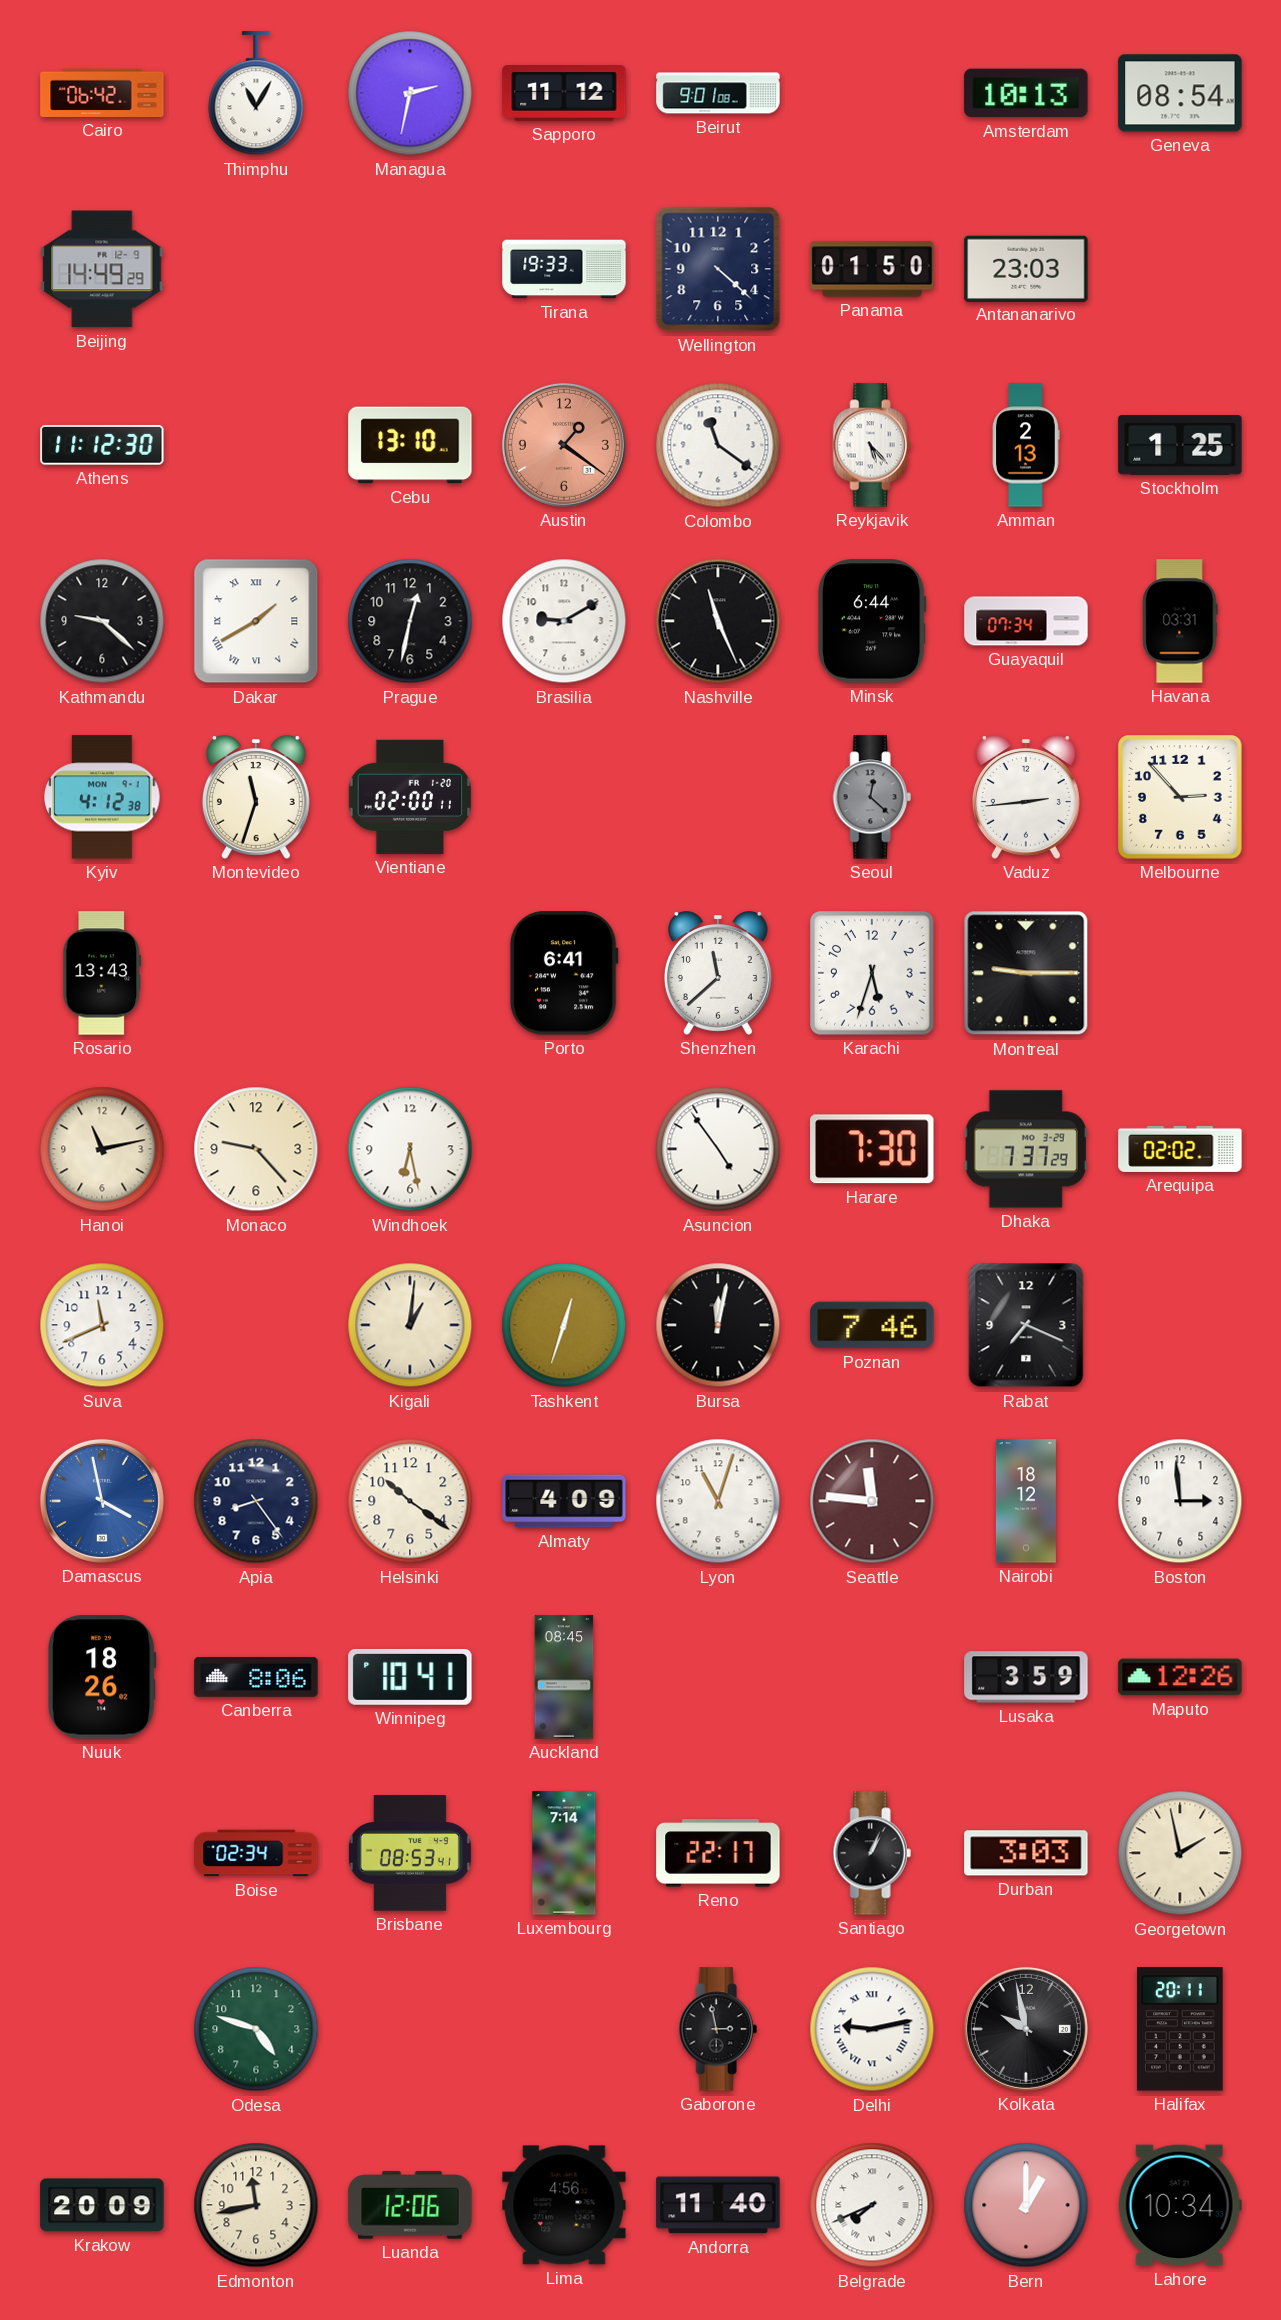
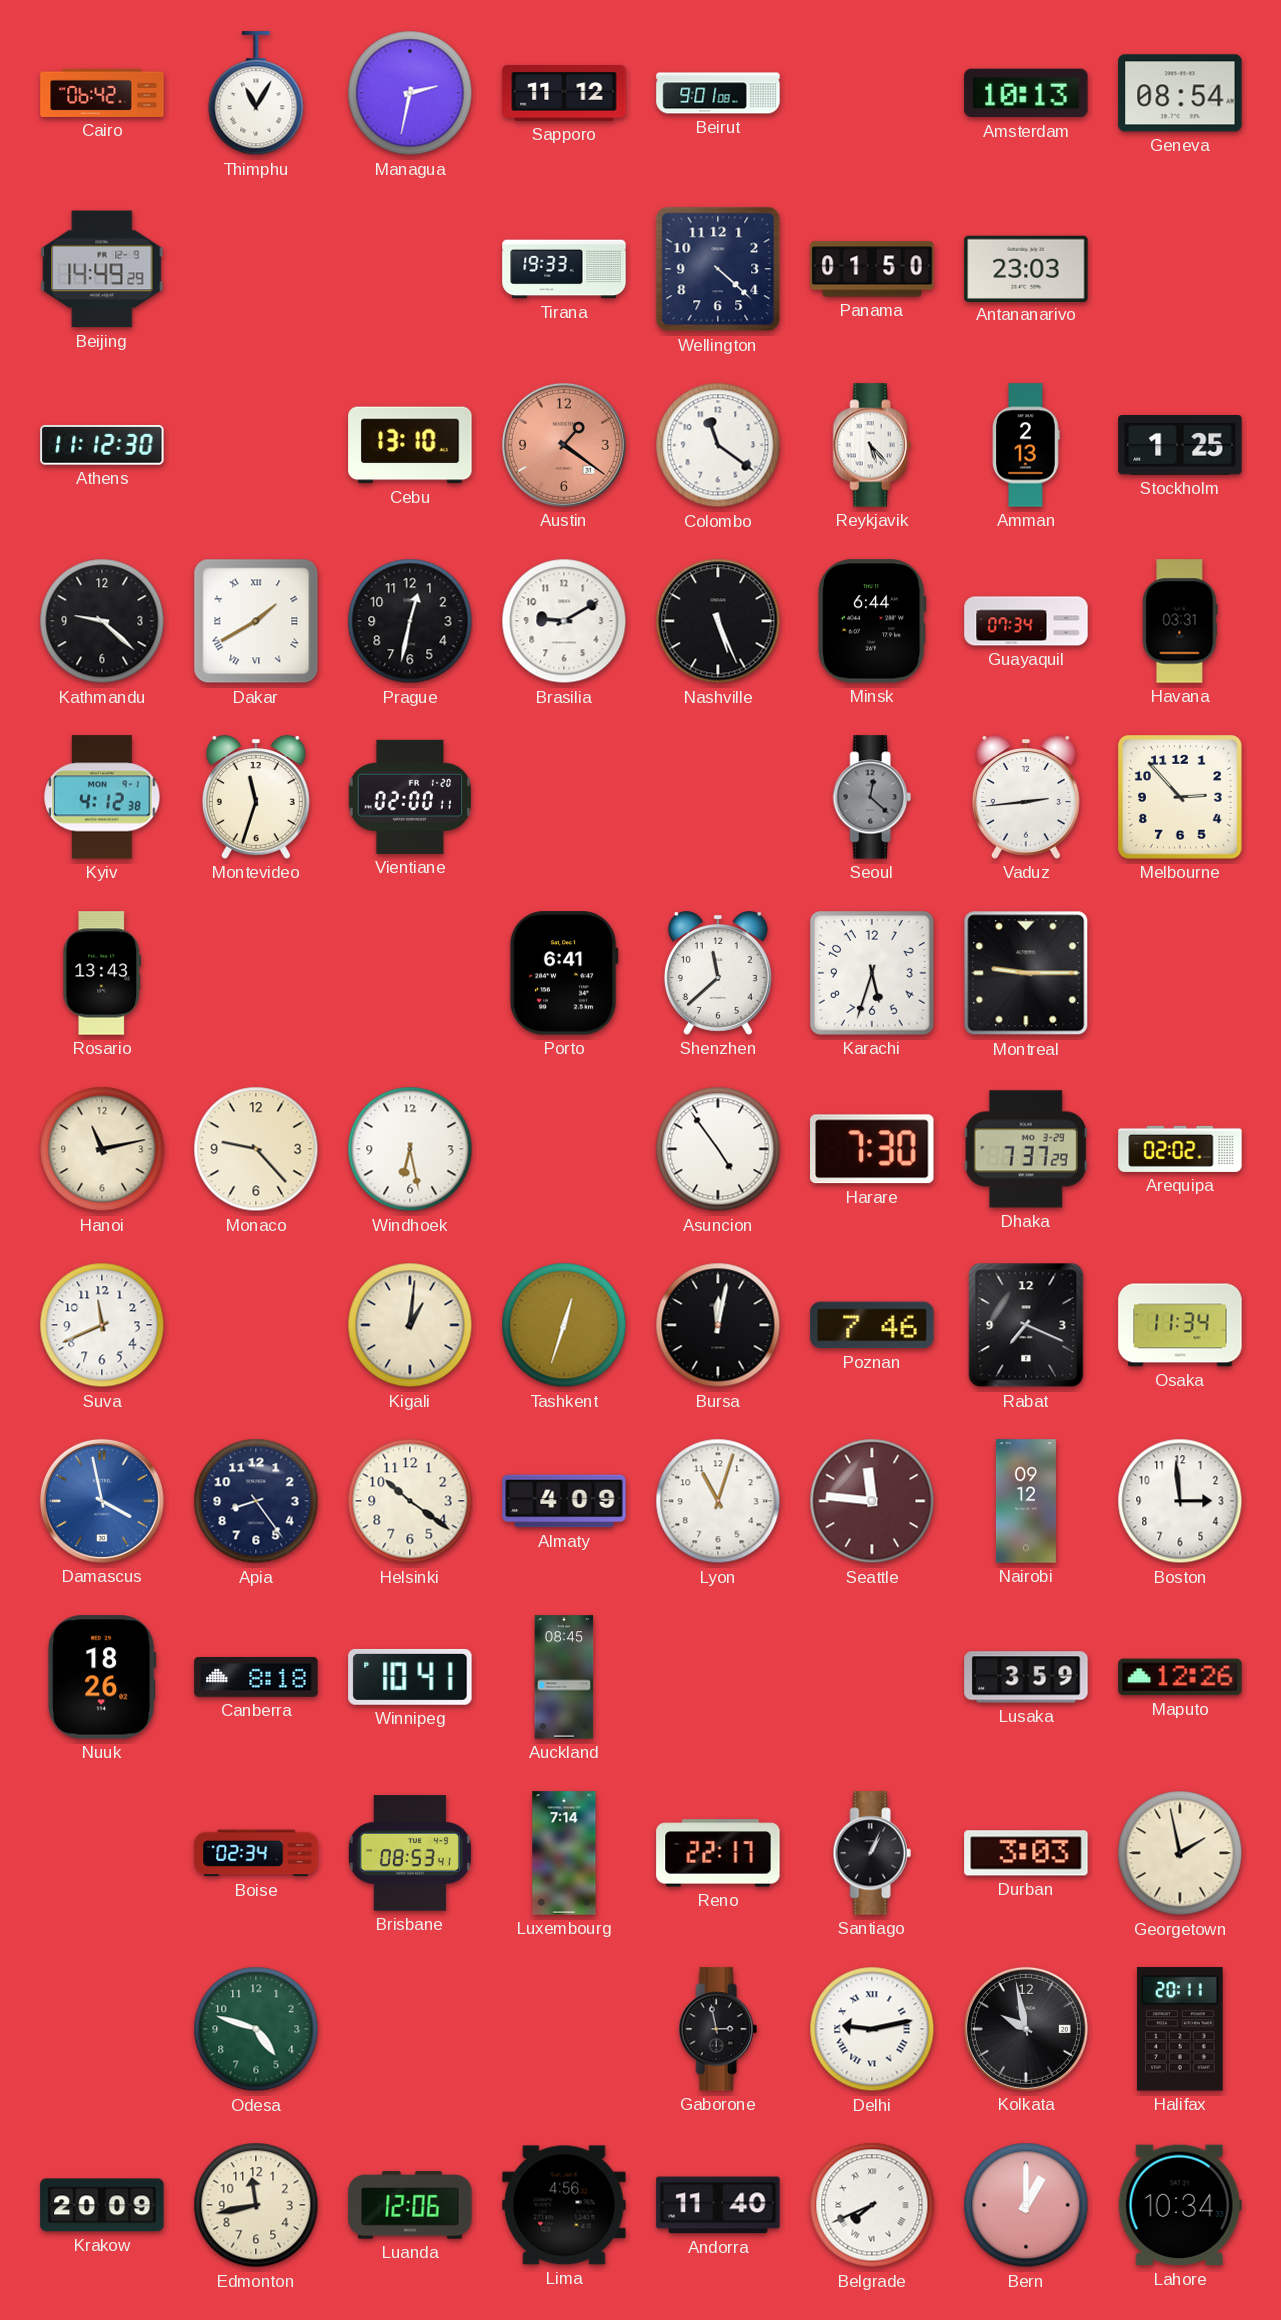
Nashville: 11:26 -> 5:26
Osaka: none -> 11:34
Nairobi: 18:12 -> 09:12
Canberra: 8:06 -> 8:18
